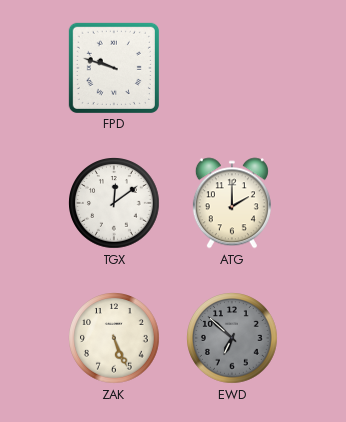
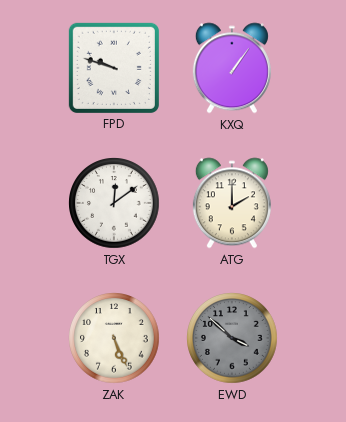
KXQ: none -> 1:06
EWD: 6:52 -> 3:52
